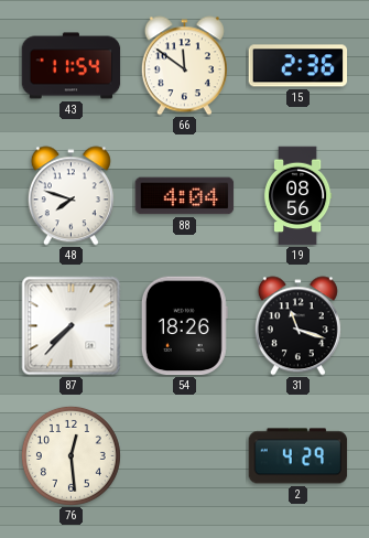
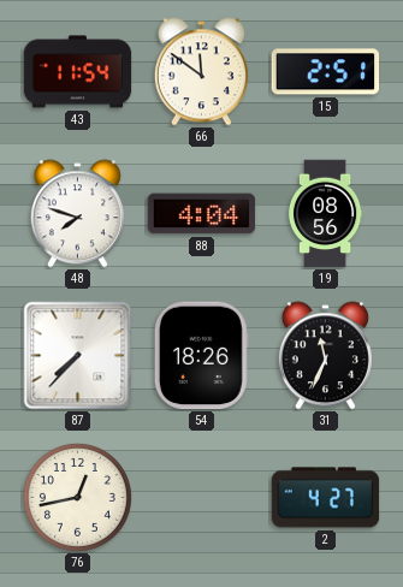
15: 2:36 -> 2:51
31: 11:18 -> 11:34
76: 12:29 -> 12:43
2: 4:29 -> 4:27
